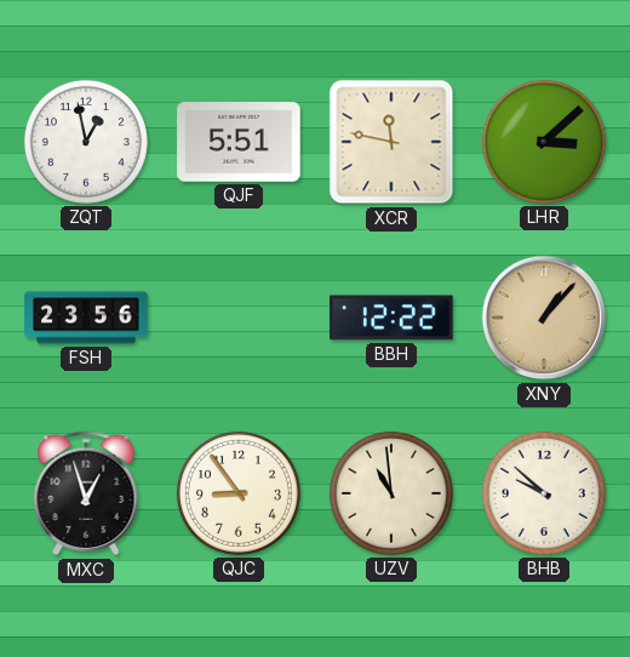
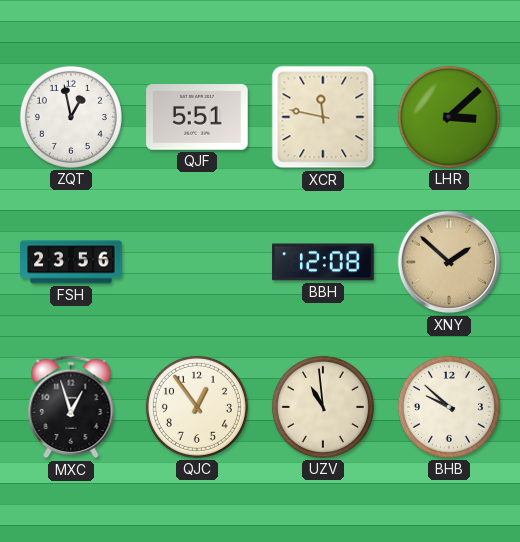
BBH: 12:22 -> 12:08
XNY: 1:07 -> 1:52
QJC: 8:54 -> 12:54
